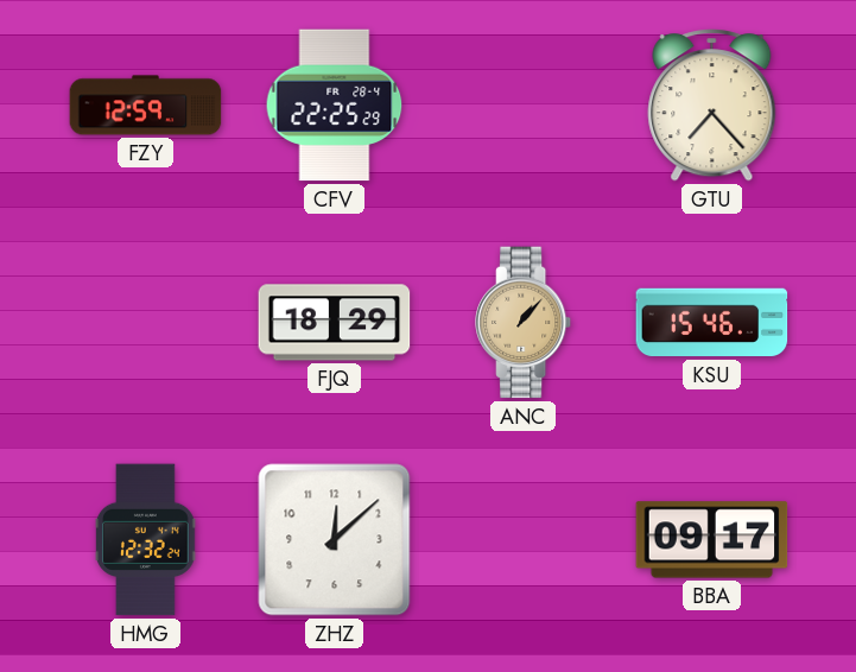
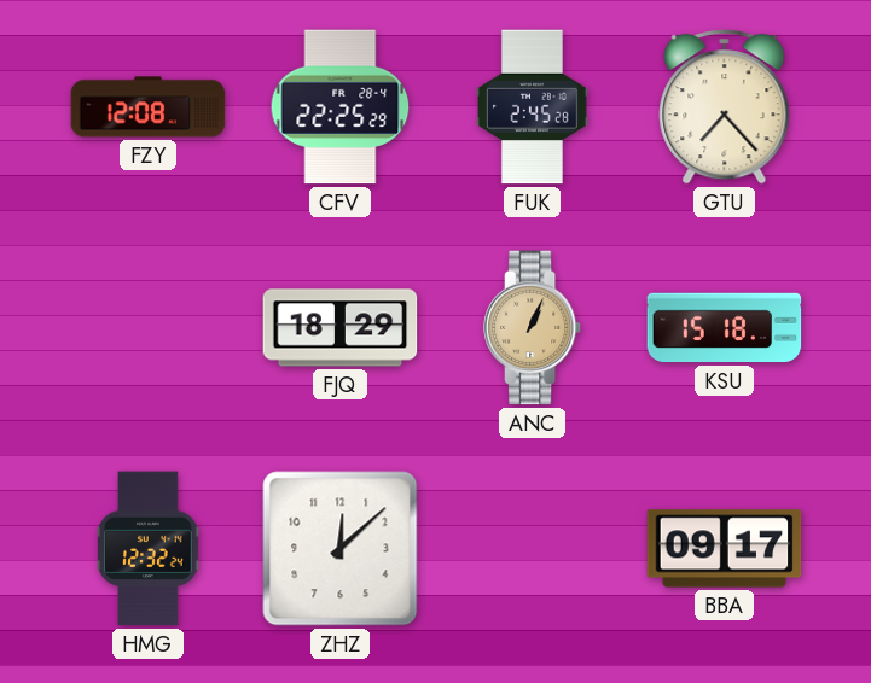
FZY: 12:59 -> 12:08
FUK: none -> 2:45
ANC: 1:07 -> 1:04
KSU: 15:46 -> 15:18
